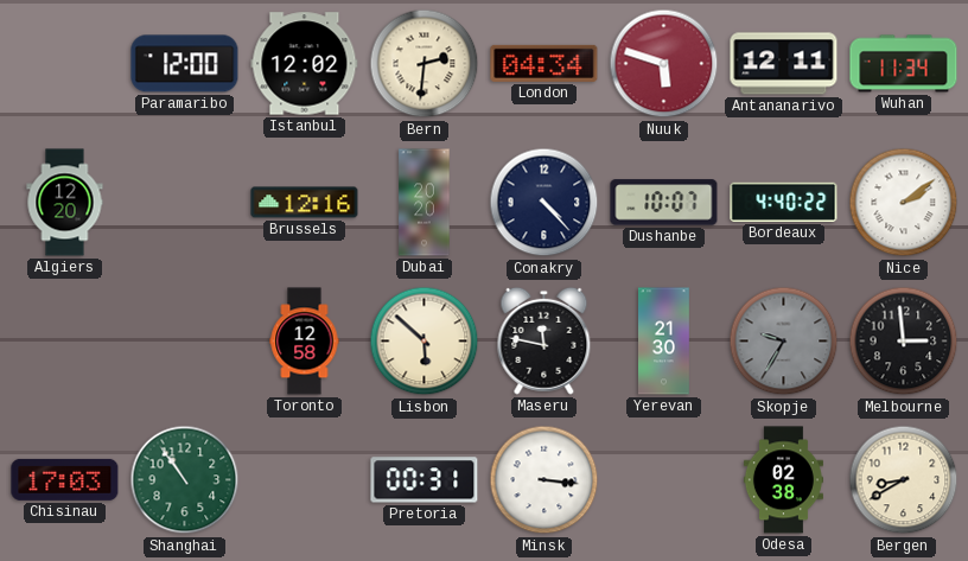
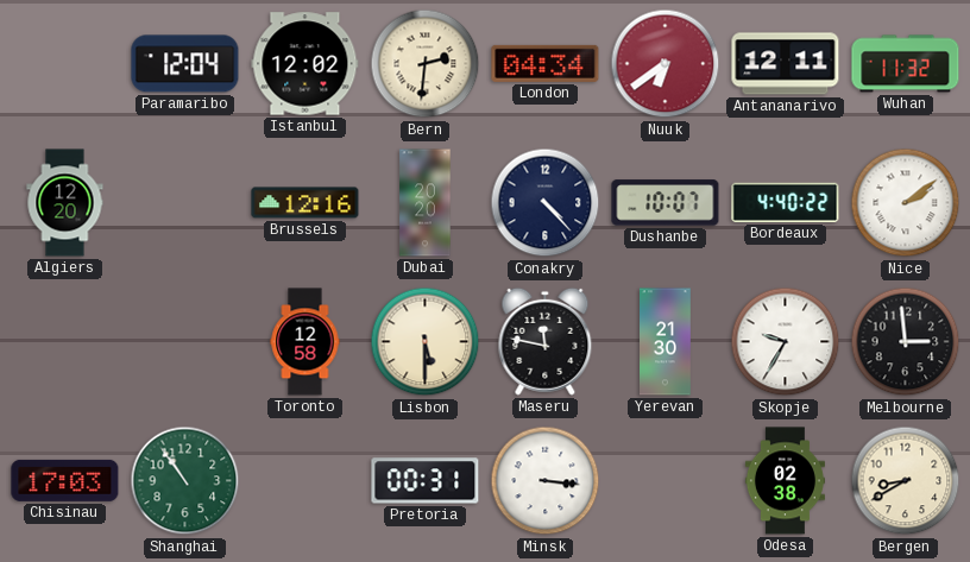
Paramaribo: 12:00 -> 12:04
Nuuk: 5:48 -> 6:39
Wuhan: 11:34 -> 11:32
Lisbon: 5:52 -> 5:30
Skopje dial: grey -> white
